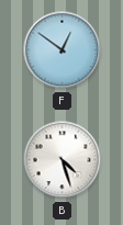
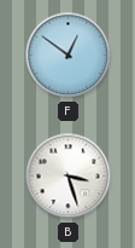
B: 4:27 -> 3:27
